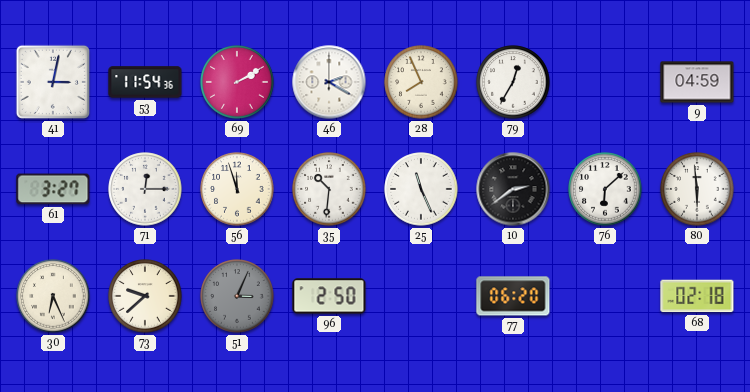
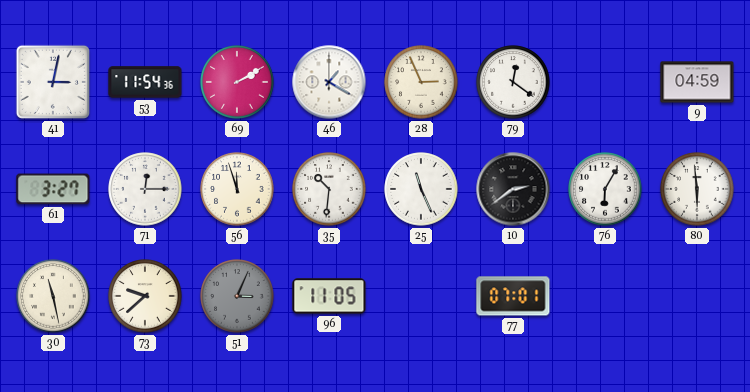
46: 2:20 -> 1:20
28: 7:56 -> 2:56
79: 12:35 -> 12:21
76: 6:08 -> 6:05
30: 6:26 -> 11:28
96: 2:50 -> 11:05
77: 06:20 -> 07:01
68: 02:18 -> none
